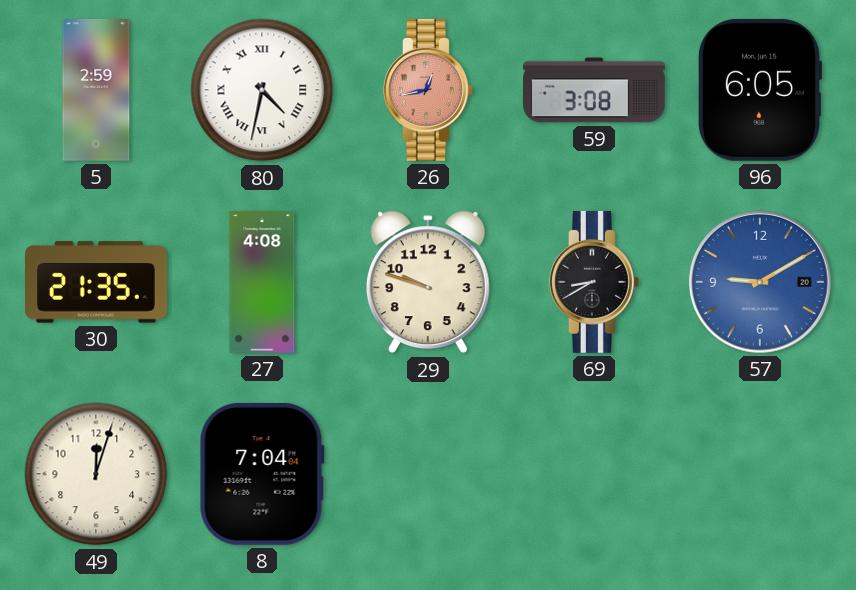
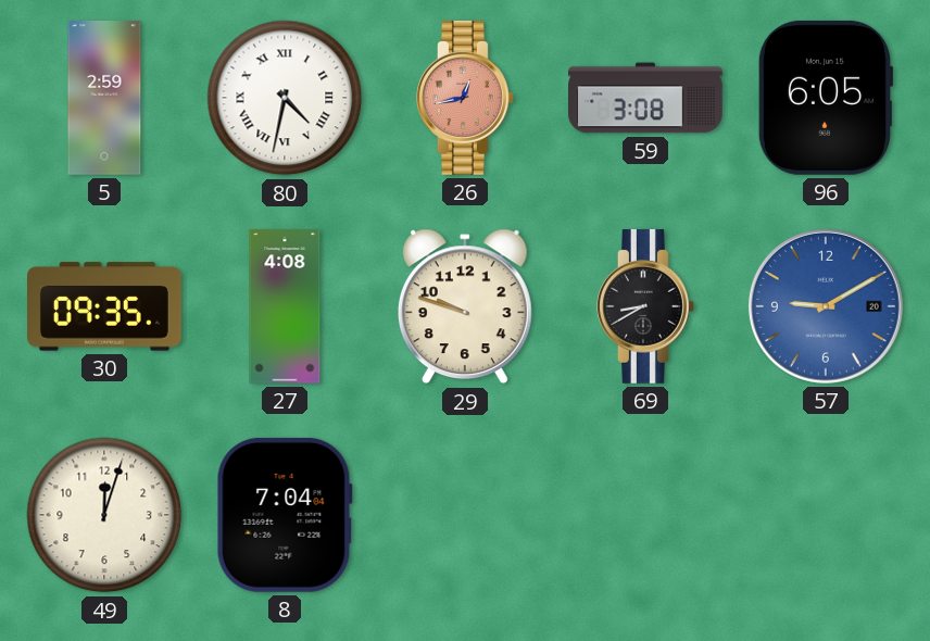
30: 21:35 -> 09:35
